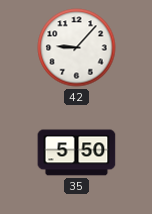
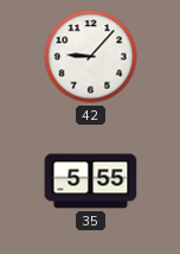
35: 5:50 -> 5:55
